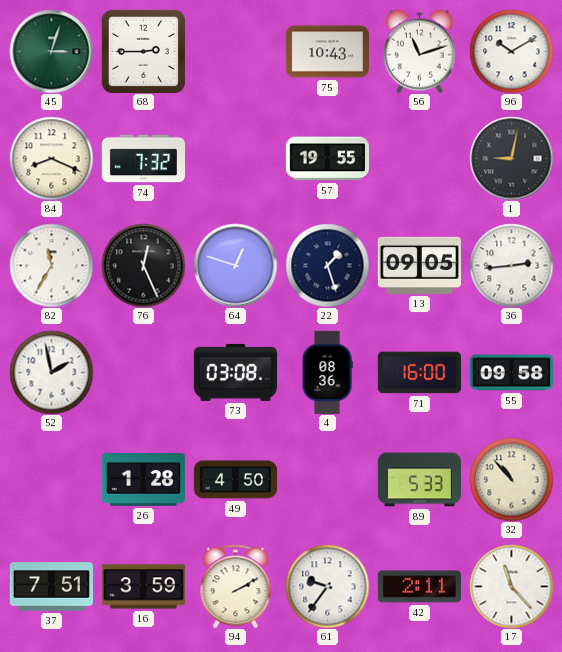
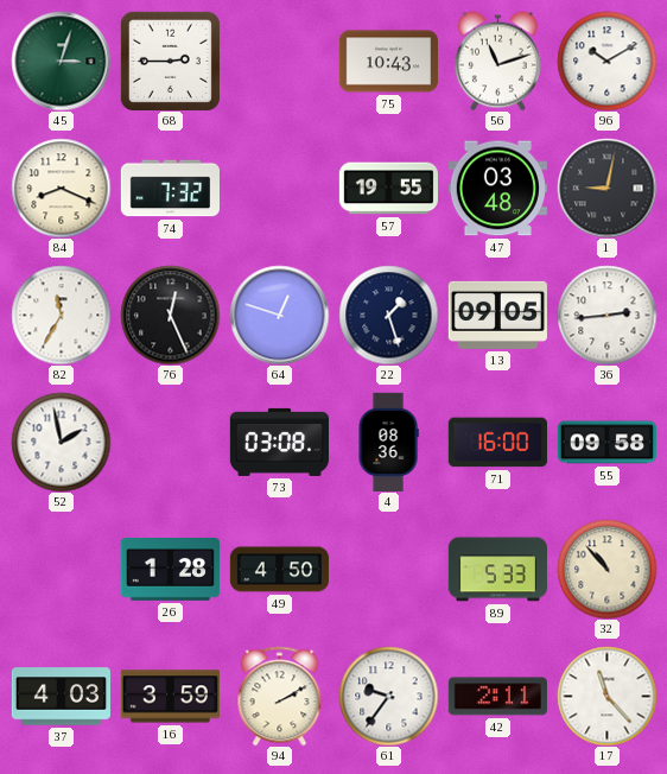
47: none -> 03:48
37: 7:51 -> 4:03
